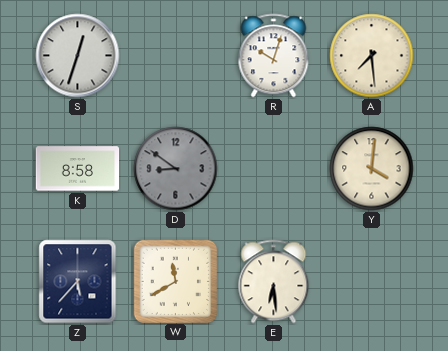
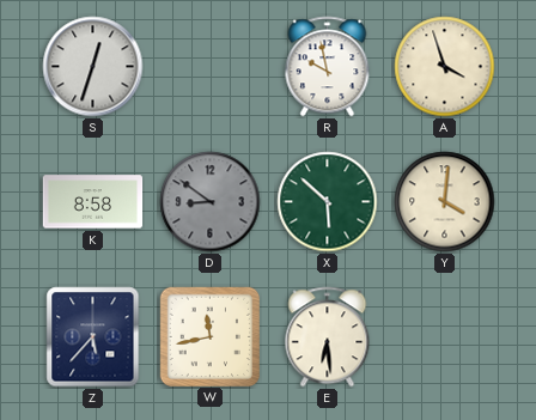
R: 10:03 -> 9:58
A: 7:29 -> 3:57
X: none -> 5:52
W: 11:40 -> 11:43
